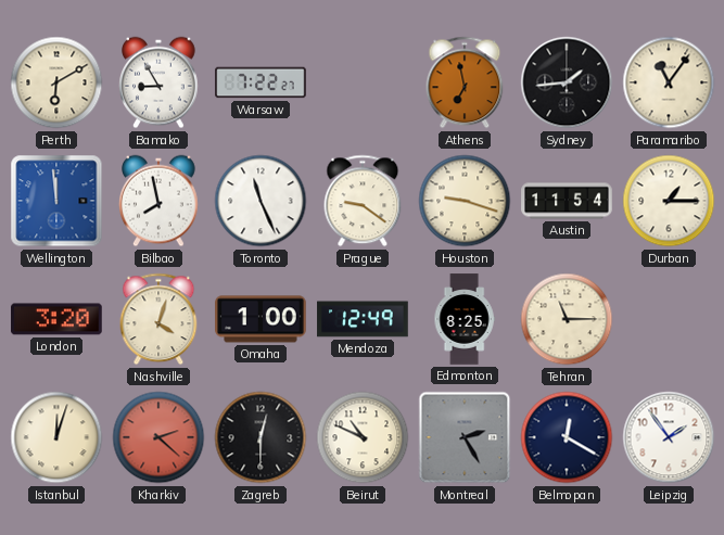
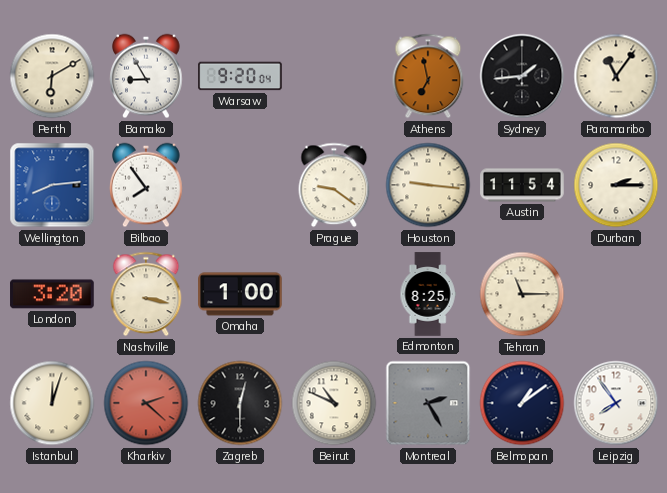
Warsaw: 7:22 -> 9:20
Wellington: 11:59 -> 8:14
Bilbao: 7:58 -> 7:54
Toronto: 11:26 -> none
Houston: 9:18 -> 9:16
Durban: 1:15 -> 2:15
Nashville: 4:03 -> 3:17
Mendoza: 12:49 -> none
Belmopan: 12:20 -> 1:09
Leipzig: 1:54 -> 7:54
